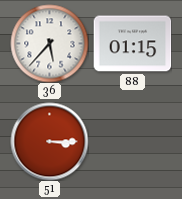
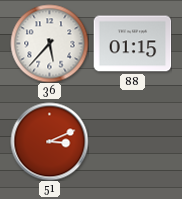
51: 3:15 -> 3:11
